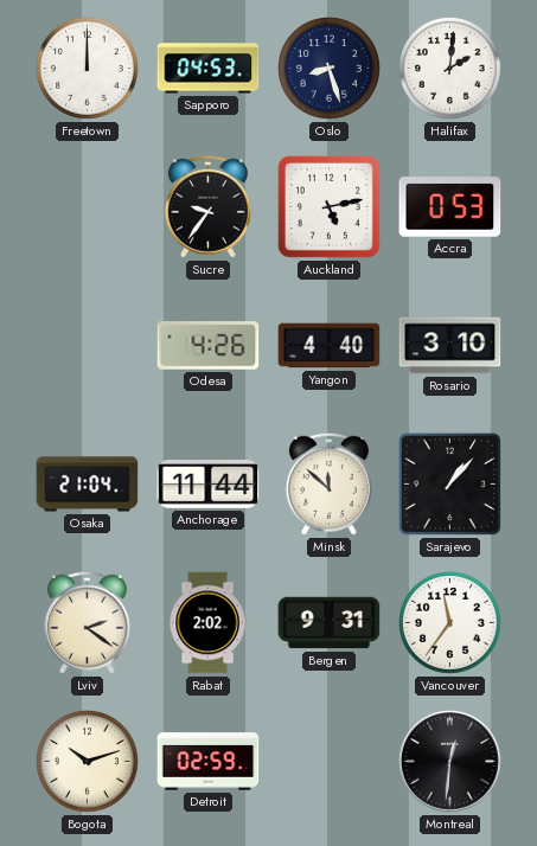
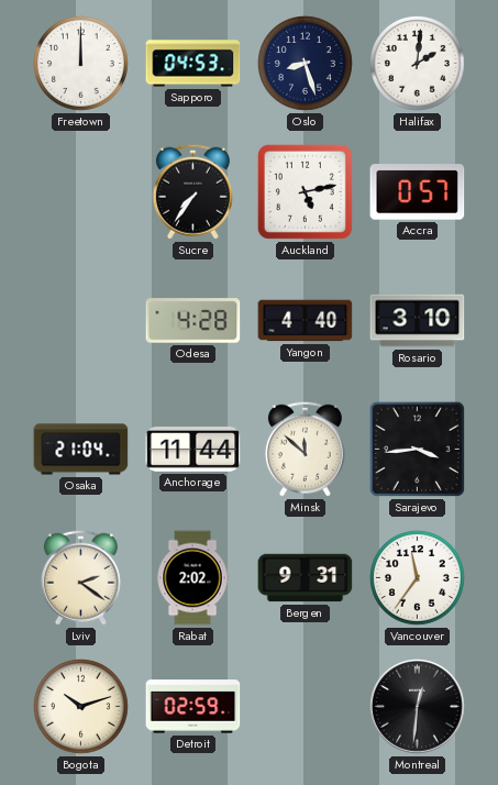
Sucre: 9:36 -> 7:36
Accra: 0:53 -> 0:57
Odesa: 4:26 -> 4:28
Sarajevo: 1:07 -> 3:44
